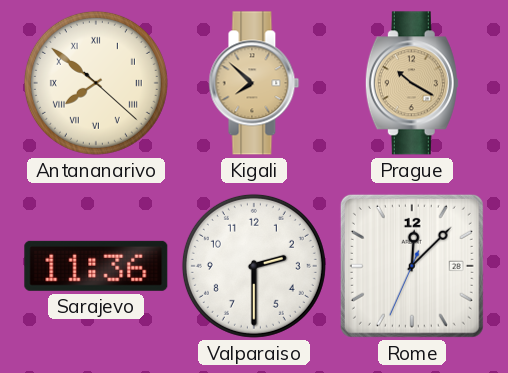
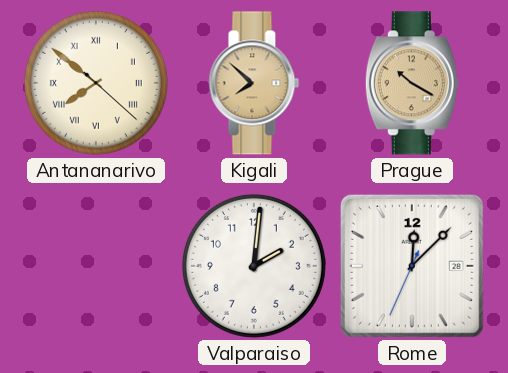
Sarajevo: 11:36 -> none
Valparaiso: 2:30 -> 2:01
